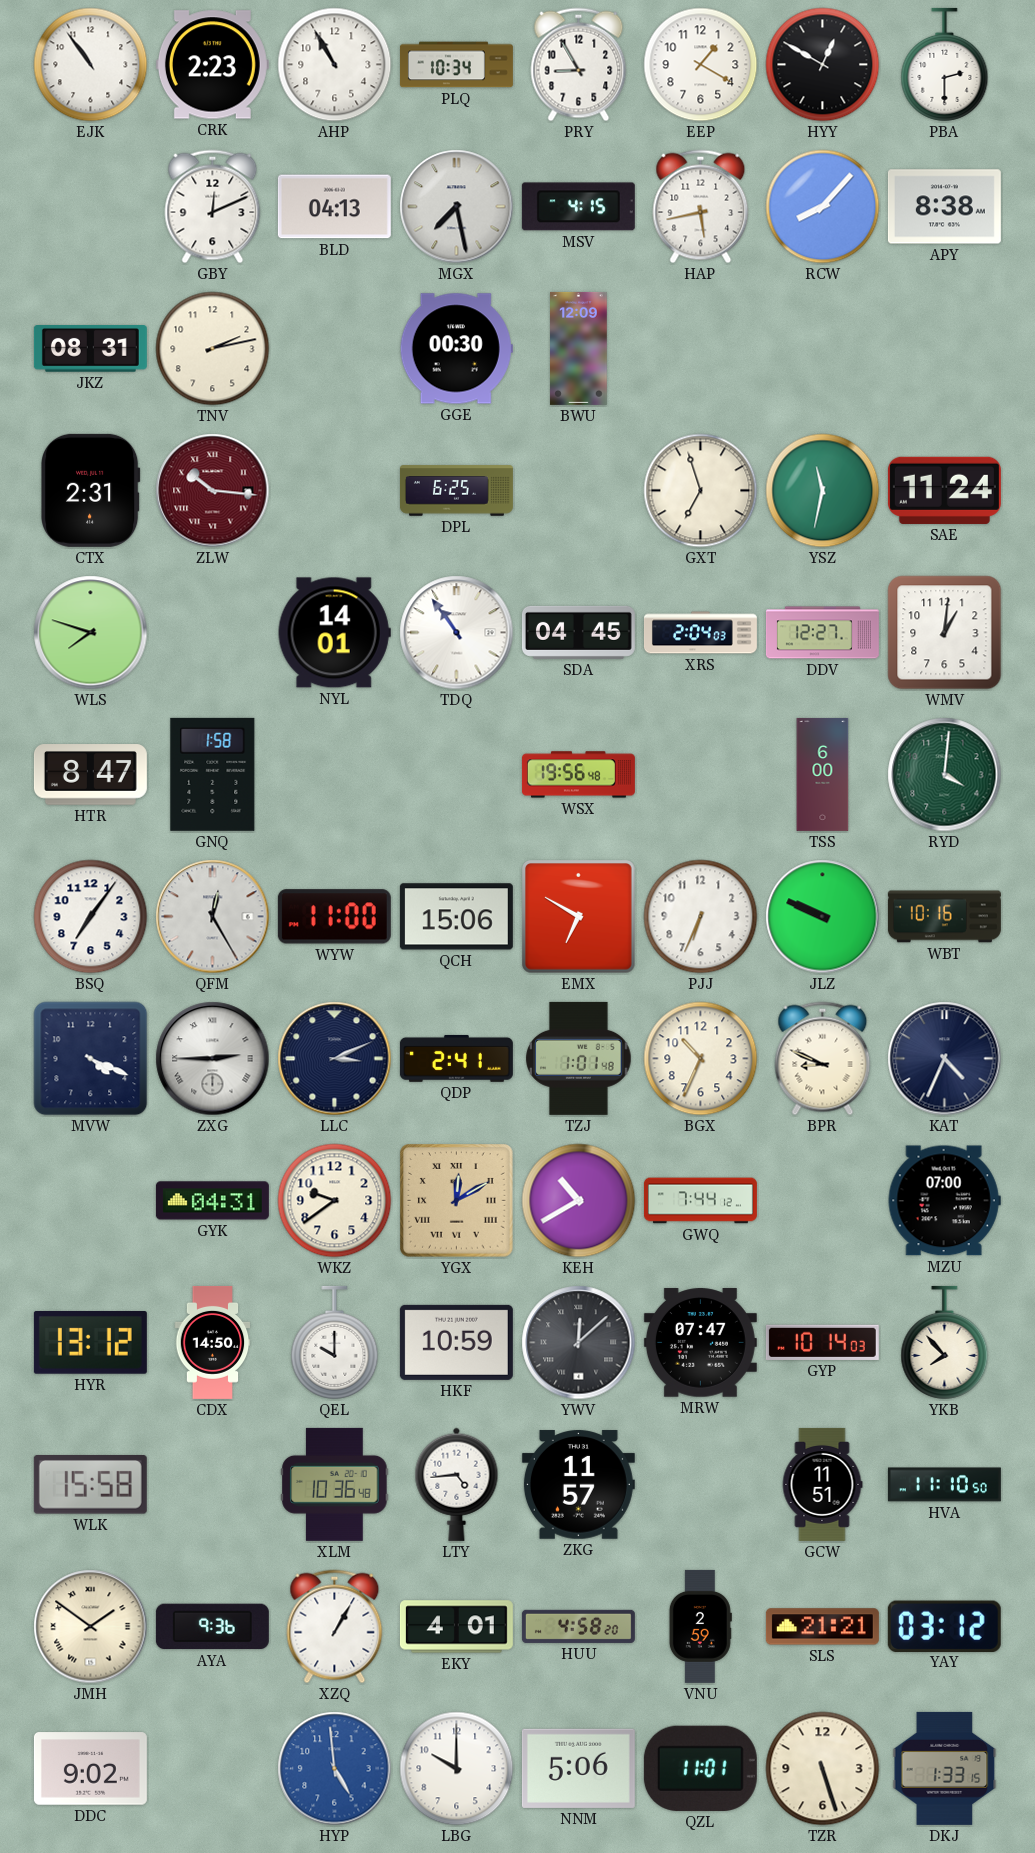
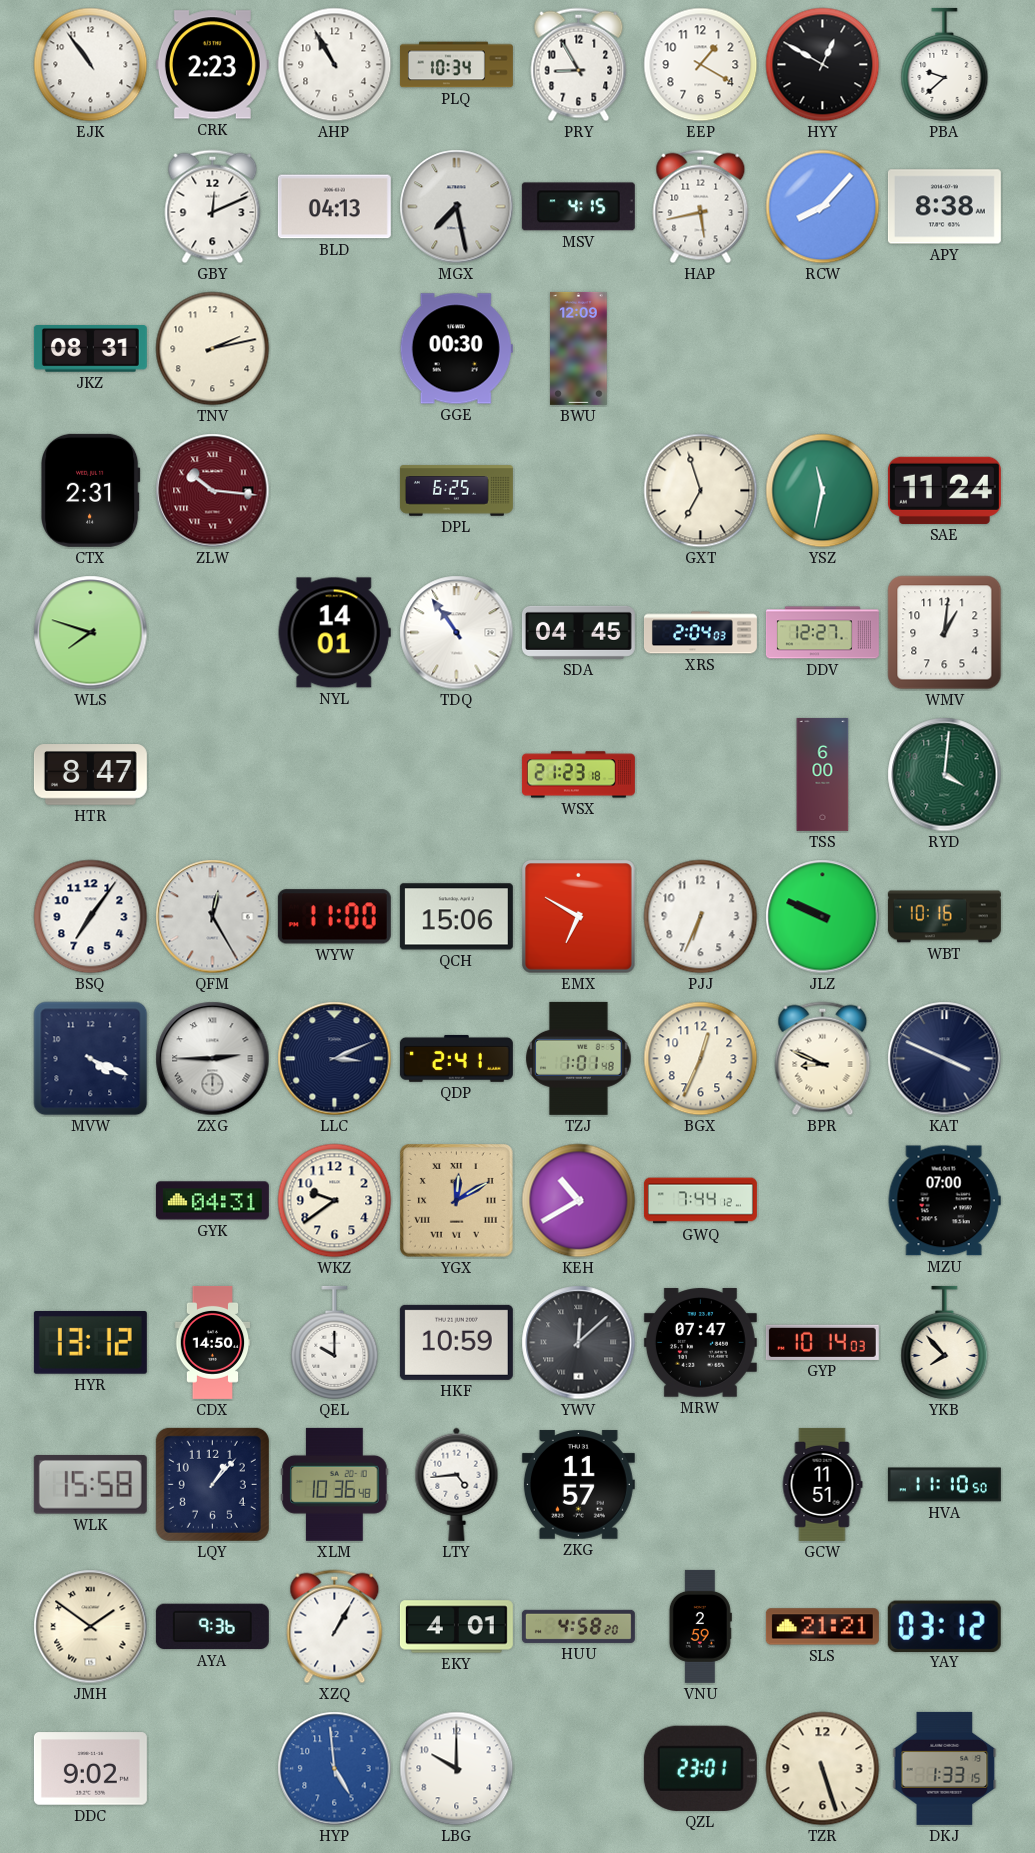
PBA: 2:30 -> 9:38
GNQ: 1:58 -> none
WSX: 19:56 -> 21:23
BGX: 10:34 -> 12:34
KAT: 4:34 -> 3:49
LQY: none -> 1:07
NNM: 5:06 -> none
QZL: 11:01 -> 23:01
